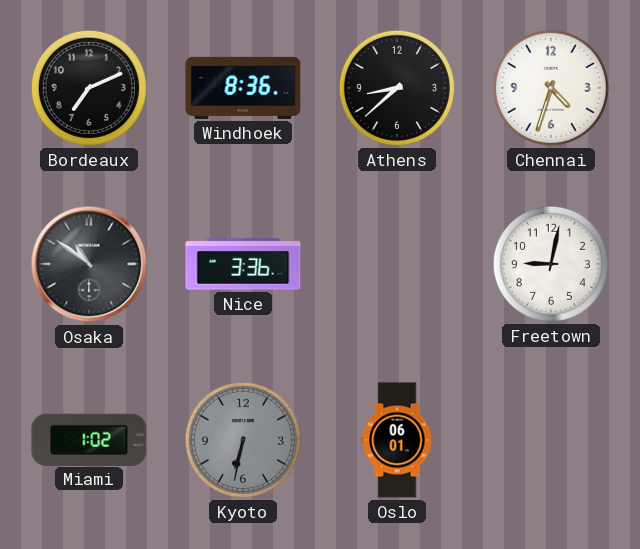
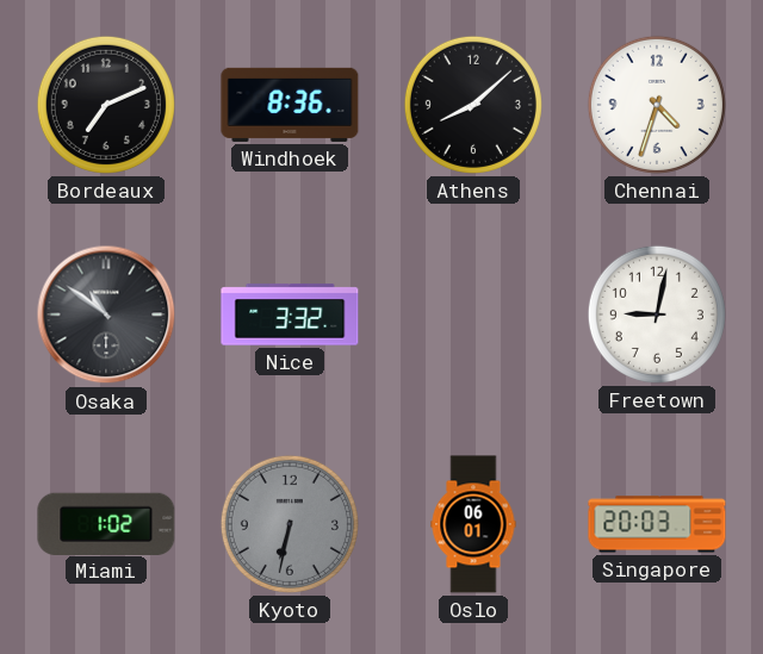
Athens: 8:38 -> 8:08
Nice: 3:36 -> 3:32
Singapore: none -> 20:03
